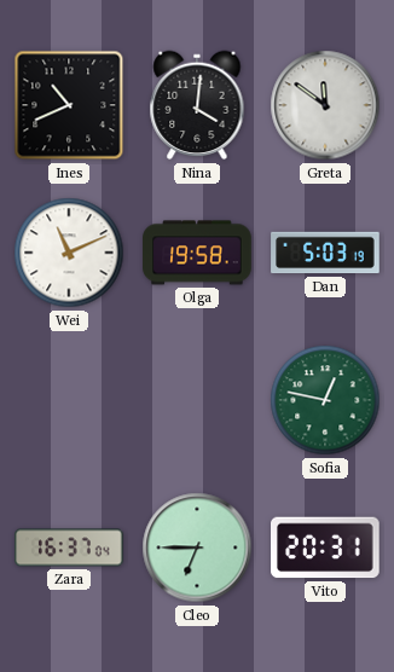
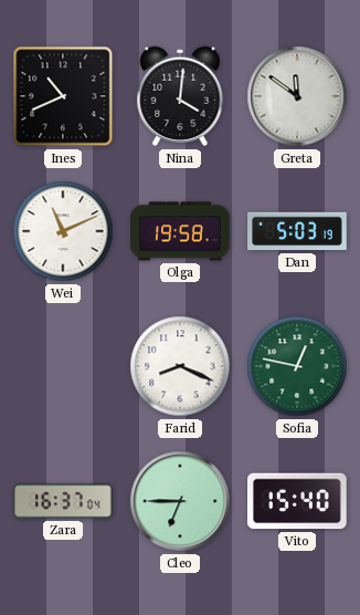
Farid: none -> 8:19
Vito: 20:31 -> 15:40
